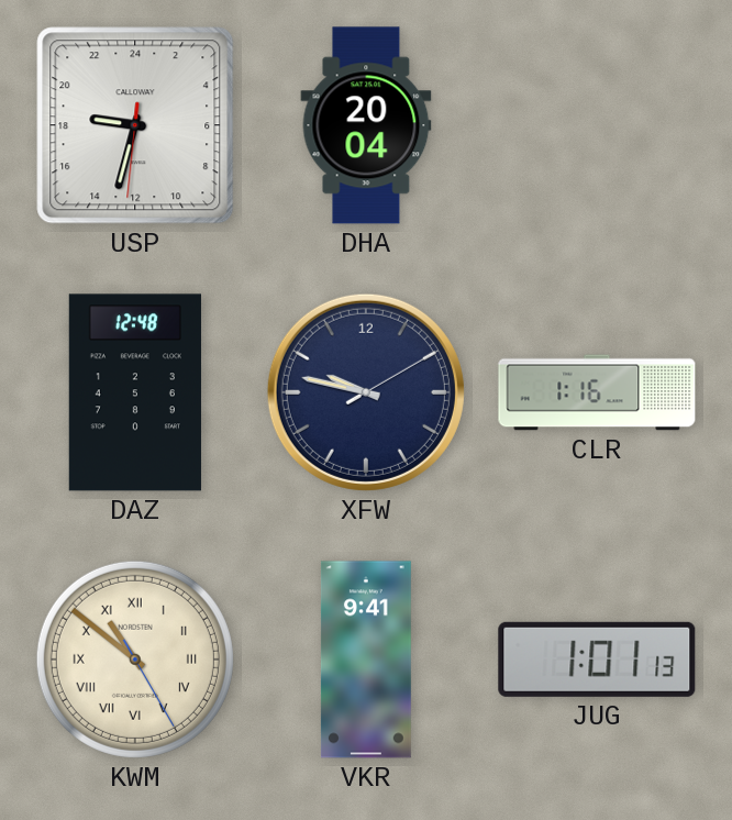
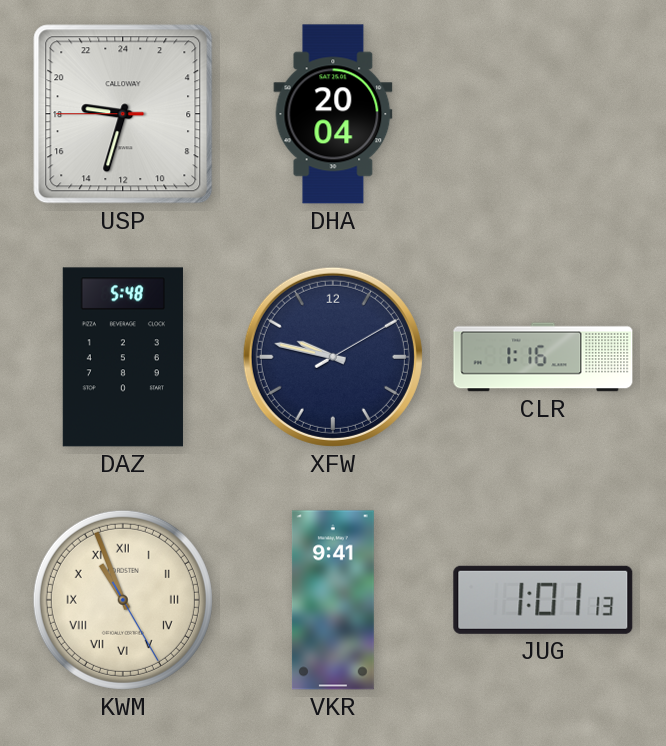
USP: 18:32:31 -> 18:32:45
DAZ: 12:48 -> 5:48
KWM: 10:51 -> 10:56
